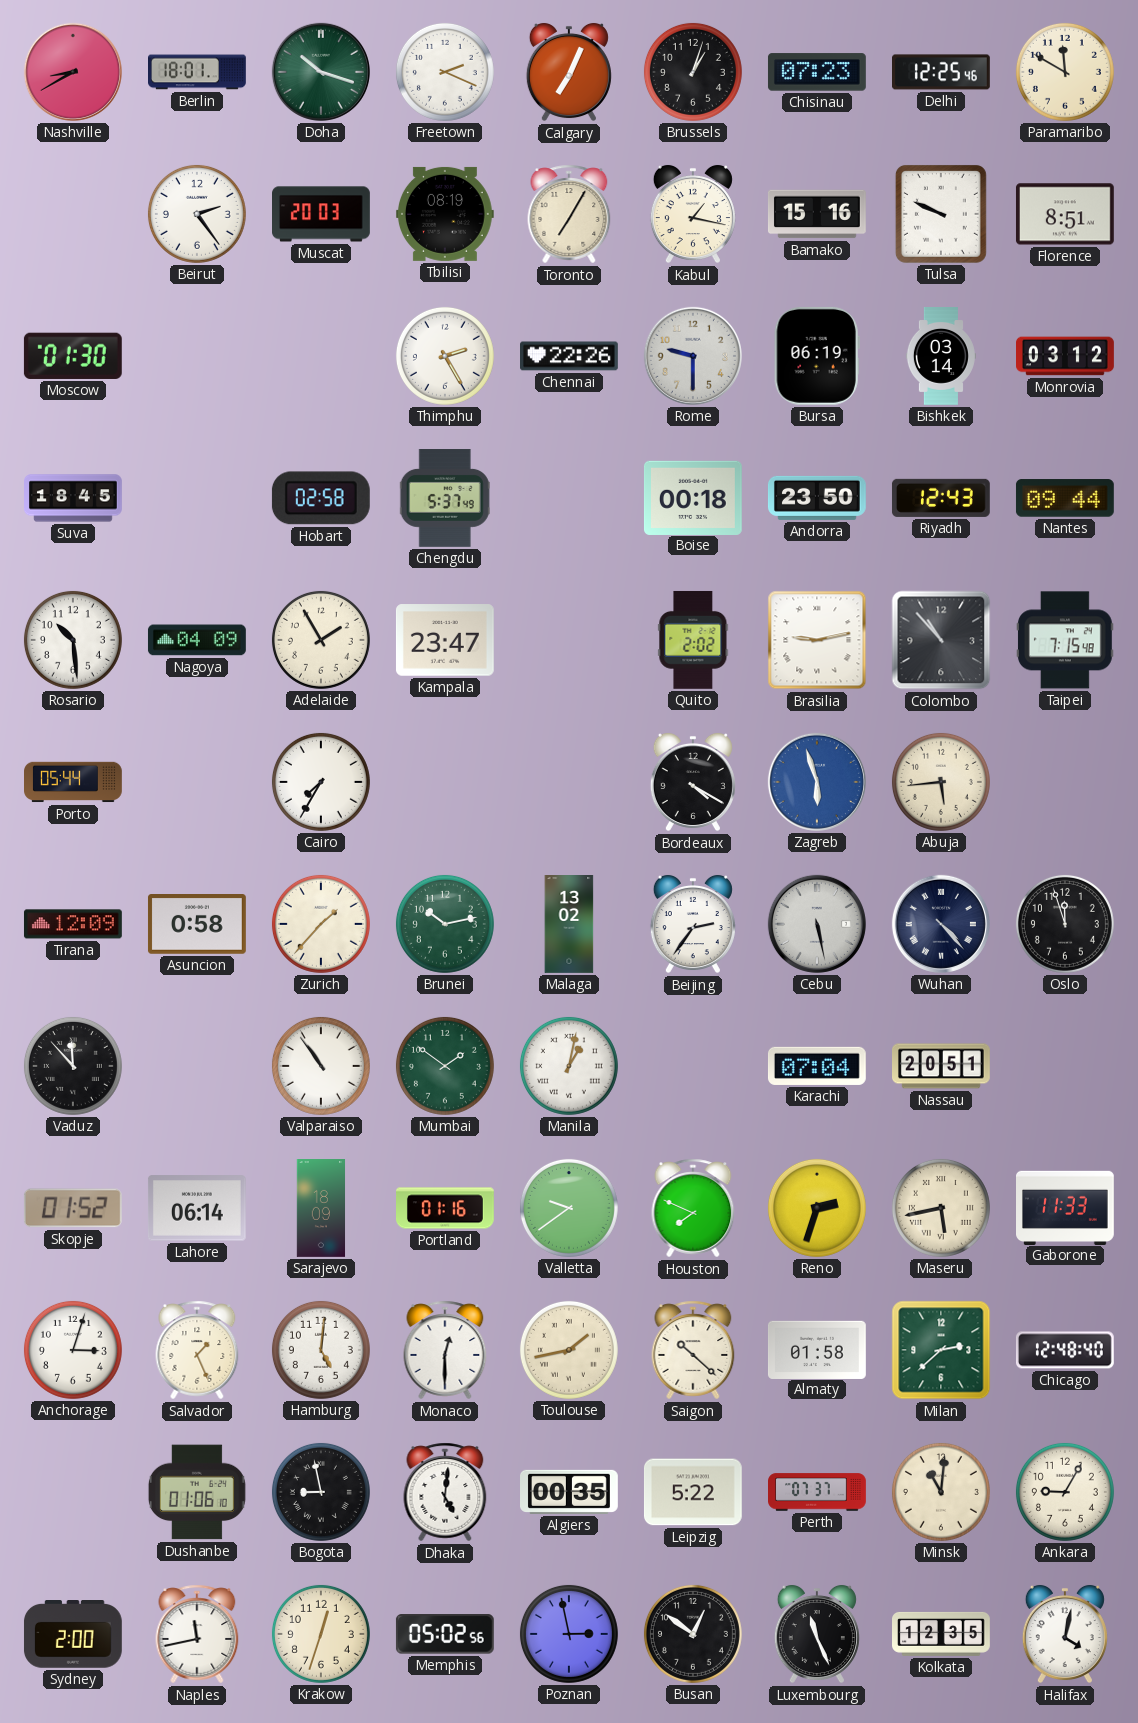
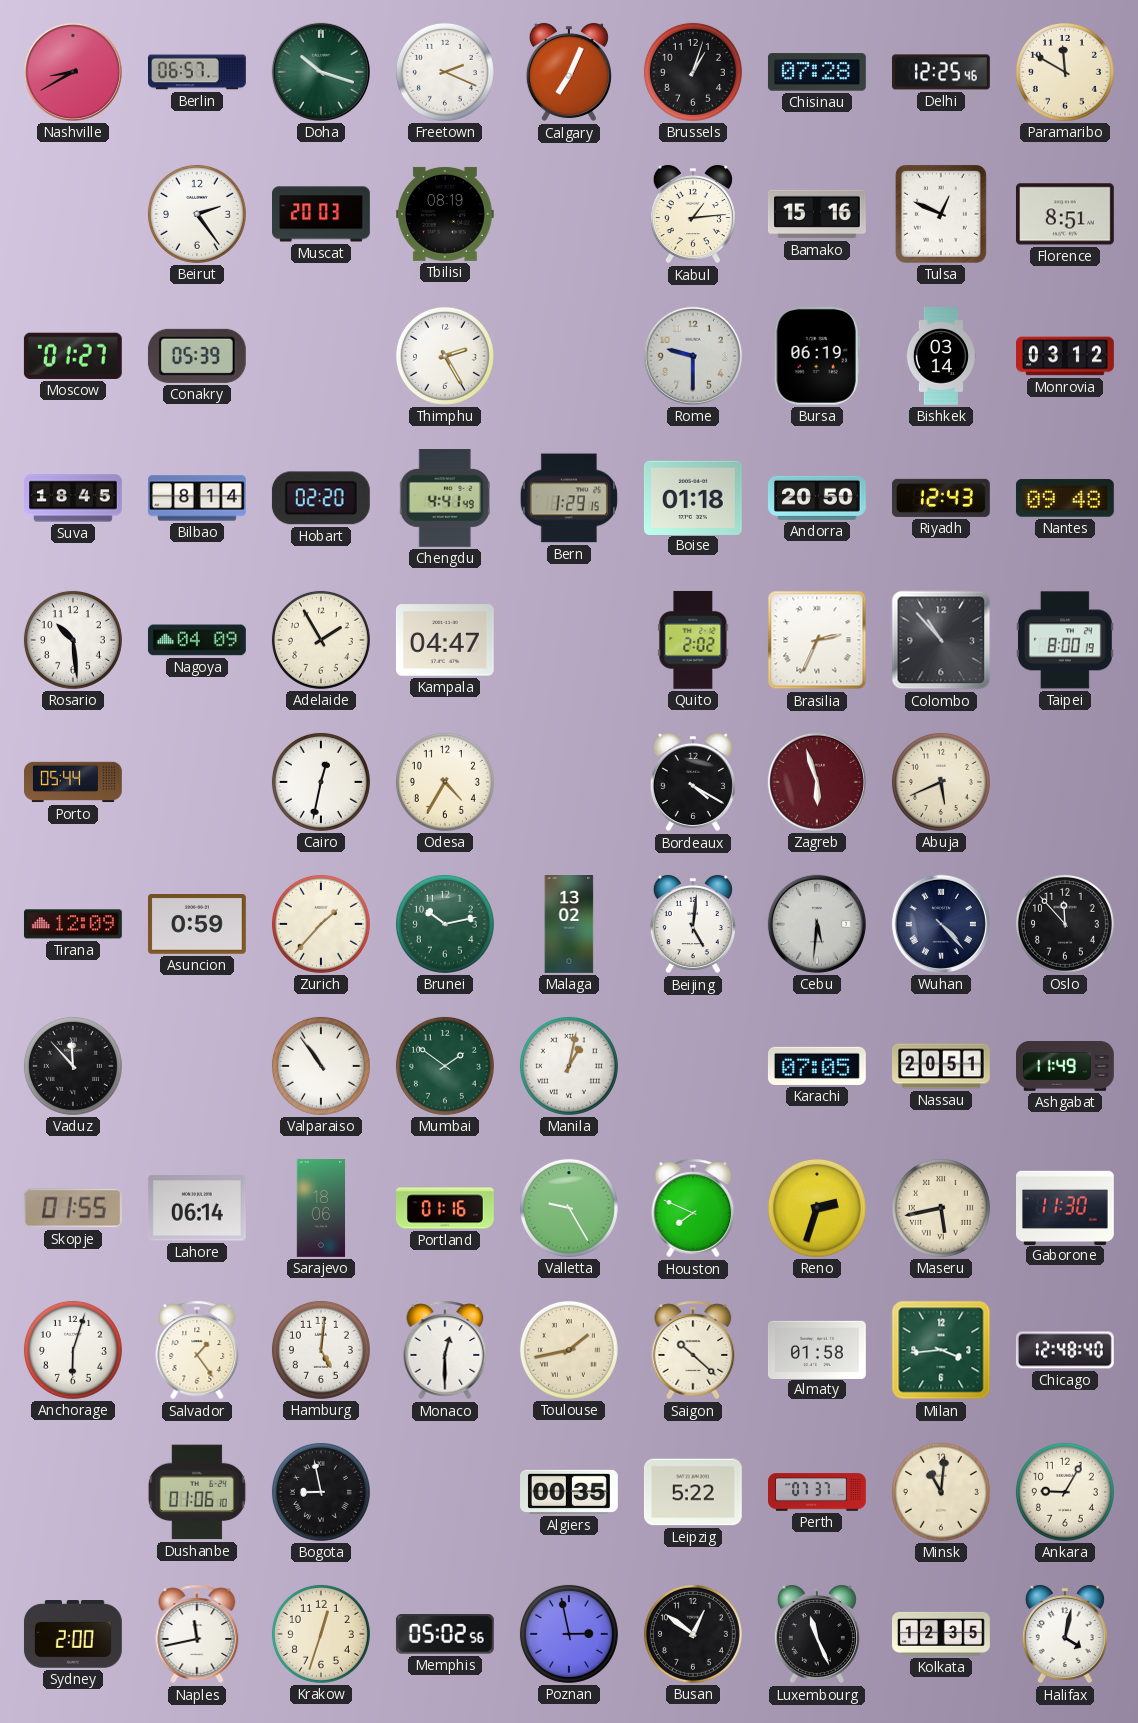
Berlin: 18:01 -> 06:57
Chisinau: 07:23 -> 07:28
Toronto: 7:05 -> none
Kabul: 1:17 -> 1:14
Tulsa: 9:49 -> 12:49
Moscow: 01:30 -> 01:27
Conakry: none -> 05:39
Chennai: 22:26 -> none
Bilbao: none -> 8:14
Hobart: 02:58 -> 02:20
Chengdu: 5:37 -> 4:41
Bern: none -> 1:29
Boise: 00:18 -> 01:18
Andorra: 23:50 -> 20:50
Nantes: 09:44 -> 09:48
Kampala: 23:47 -> 04:47
Brasilia: 9:13 -> 2:34
Taipei: 7:15 -> 8:00
Cairo: 7:35 -> 12:32
Odesa: none -> 4:35
Zagreb dial: blue -> burgundy
Abuja: 5:44 -> 5:41
Asuncion: 0:58 -> 0:59
Beijing: 2:36 -> 5:01
Cebu: 5:28 -> 5:31
Oslo: 11:57 -> 11:53
Karachi: 07:04 -> 07:05
Ashgabat: none -> 11:49
Skopje: 01:52 -> 01:55
Sarajevo: 18:09 -> 18:06
Valletta: 9:39 -> 9:25
Gaborone: 11:33 -> 11:30
Anchorage: 3:03 -> 6:03
Salvador: 1:26 -> 1:24
Milan: 2:38 -> 3:44
Dhaka: 5:01 -> none
